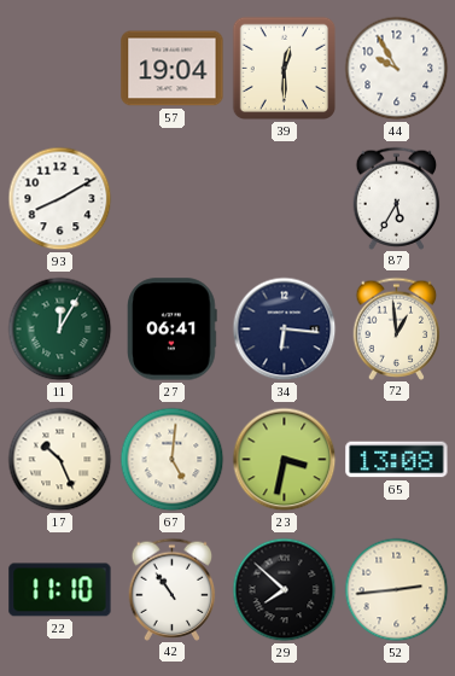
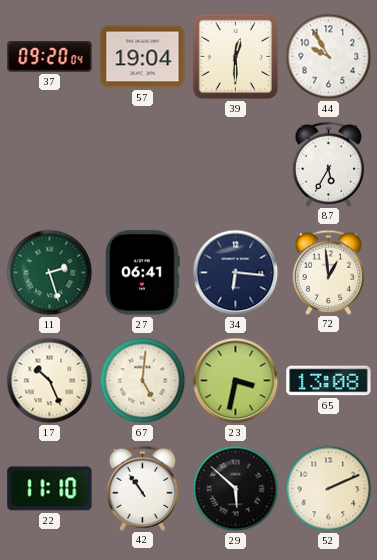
37: none -> 09:20
93: 8:10 -> none
11: 12:05 -> 2:27
29: 7:52 -> 5:52
52: 2:44 -> 2:11
